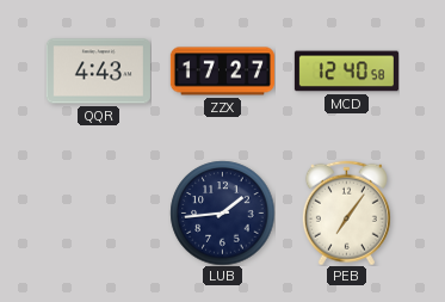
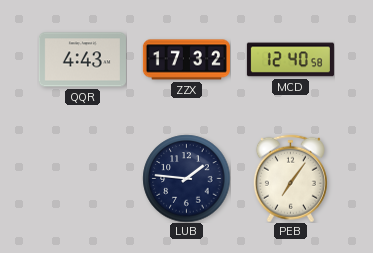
ZZX: 17:27 -> 17:32
LUB: 1:44 -> 1:46
